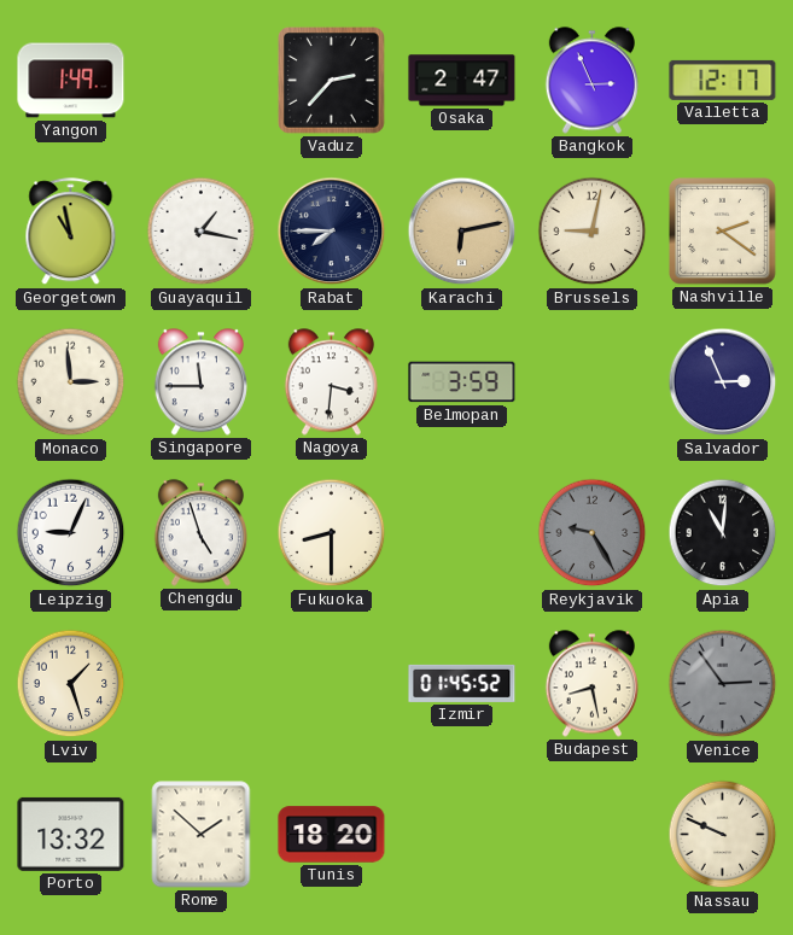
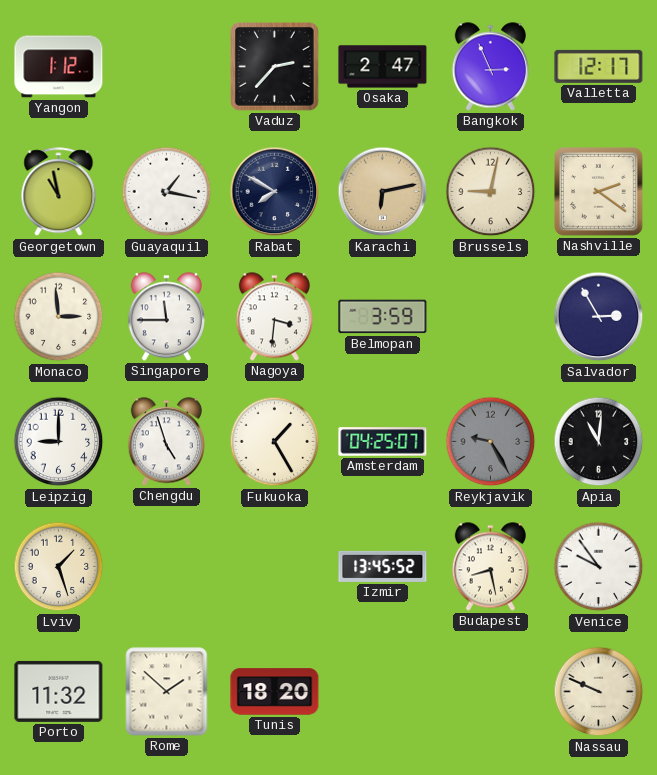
Yangon: 1:49 -> 1:12
Rabat: 7:45 -> 7:50
Salvador: 2:56 -> 2:55
Leipzig: 9:04 -> 9:00
Fukuoka: 8:30 -> 1:25
Amsterdam: none -> 04:25
Izmir: 01:45 -> 13:45
Venice: 2:54 -> 9:54
Venice dial: grey -> white
Porto: 13:32 -> 11:32
